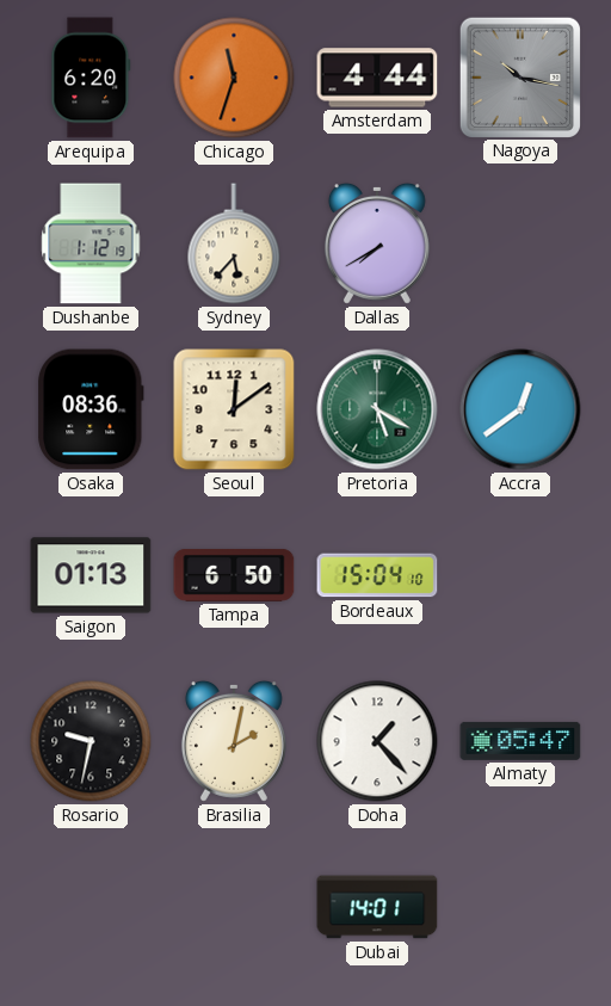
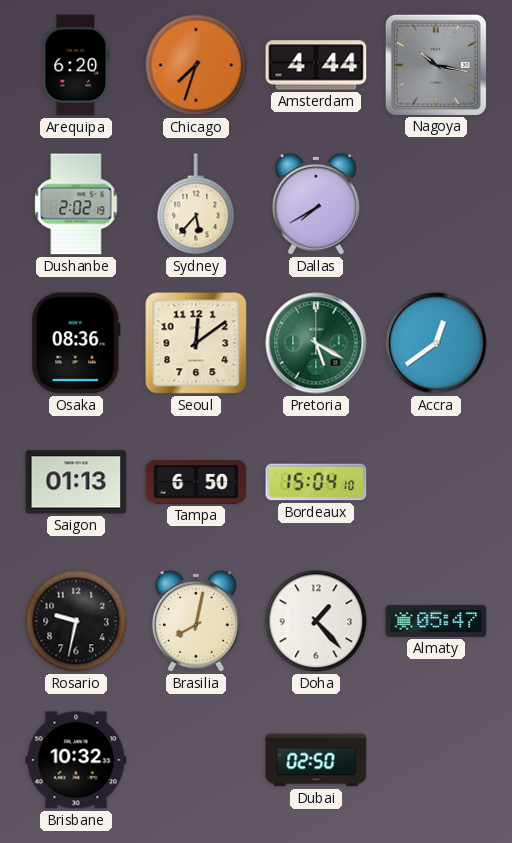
Chicago: 11:33 -> 7:33
Dushanbe: 1:12 -> 2:02
Brasilia: 2:02 -> 8:02
Brisbane: none -> 10:32
Dubai: 14:01 -> 02:50
